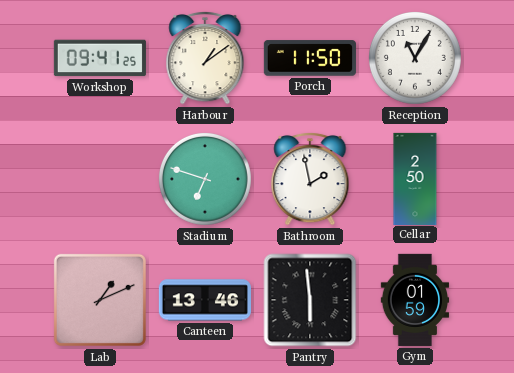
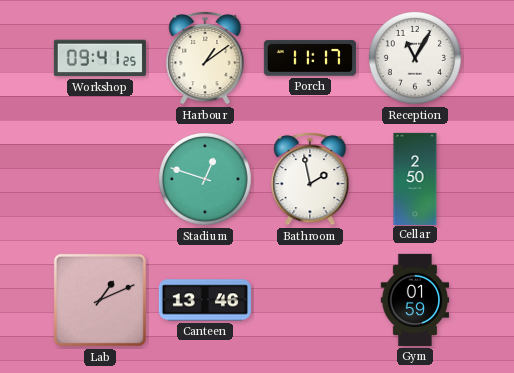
Porch: 11:50 -> 11:17
Stadium: 6:48 -> 12:48
Pantry: 5:59 -> none
